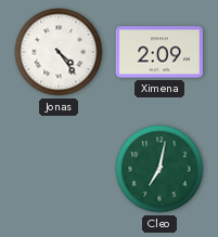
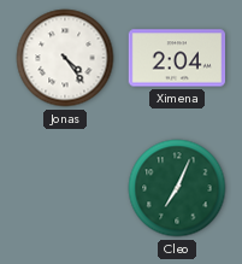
Ximena: 2:09 -> 2:04
Cleo: 7:02 -> 7:04
